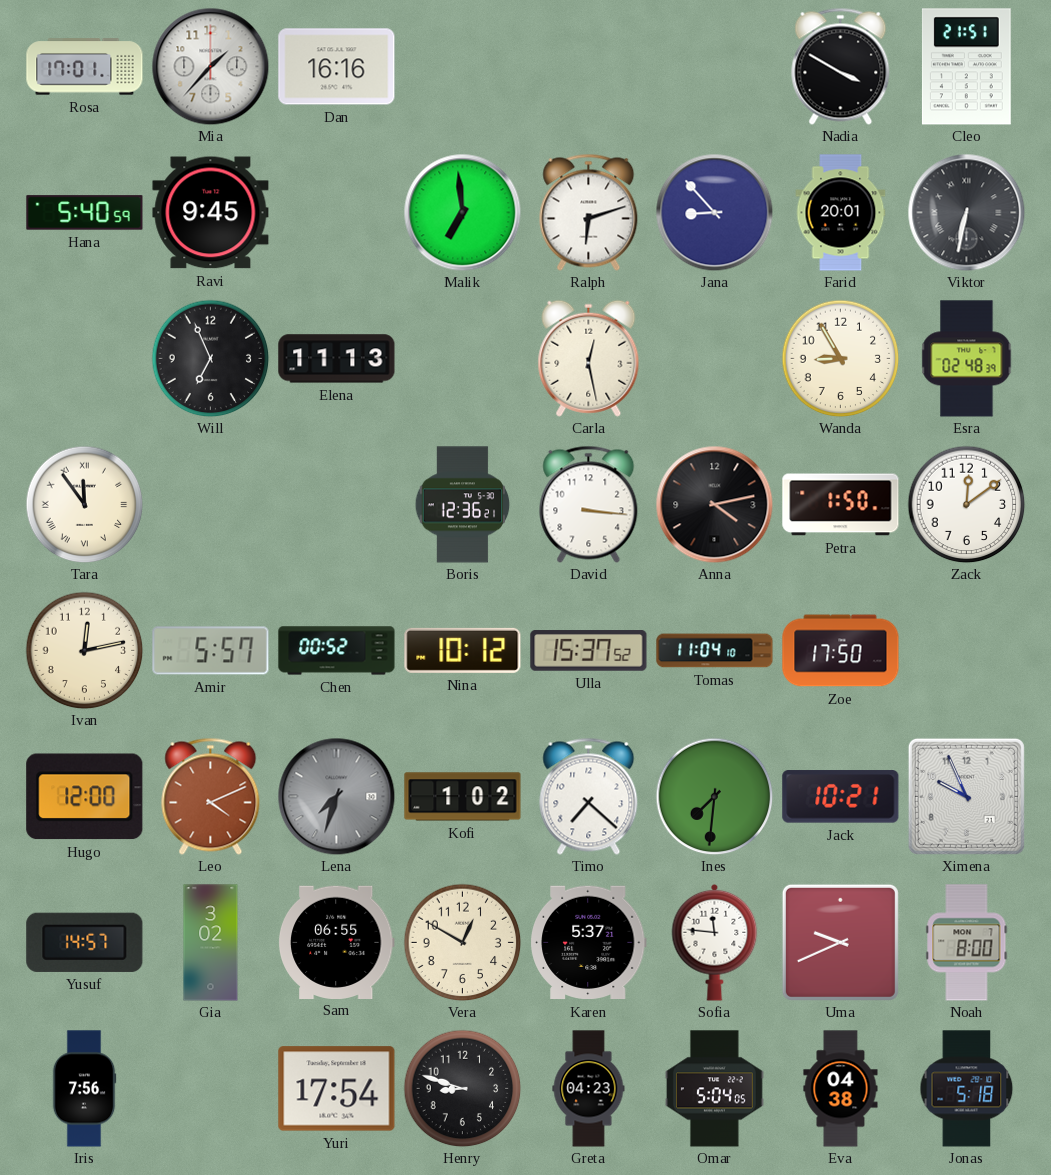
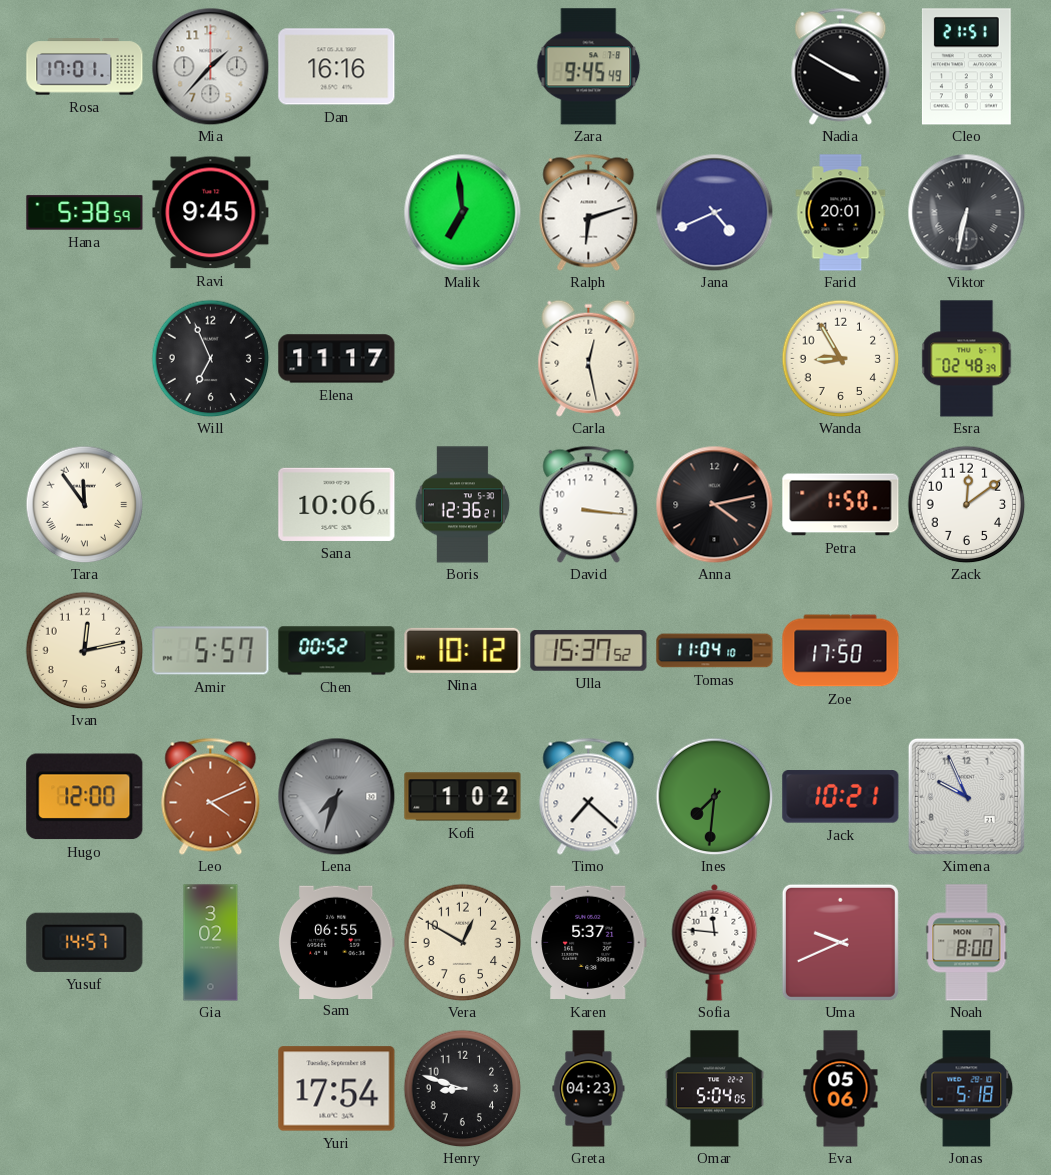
Zara: none -> 9:45
Hana: 5:40 -> 5:38
Jana: 8:53 -> 4:41
Elena: 11:13 -> 11:17
Sana: none -> 10:06
Iris: 7:56 -> none
Eva: 04:38 -> 05:06
